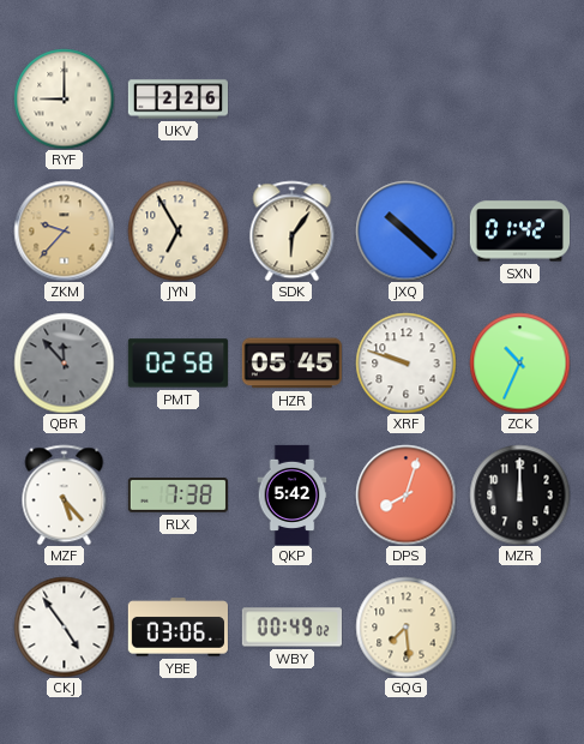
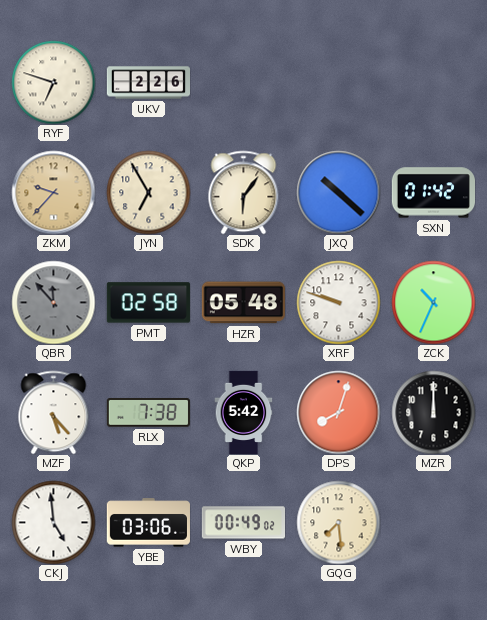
RYF: 9:00 -> 6:48
HZR: 05:45 -> 05:48
CKJ: 4:54 -> 4:59
